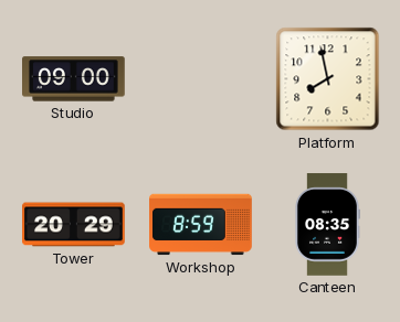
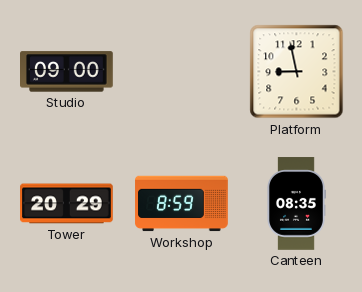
Platform: 7:58 -> 8:58
